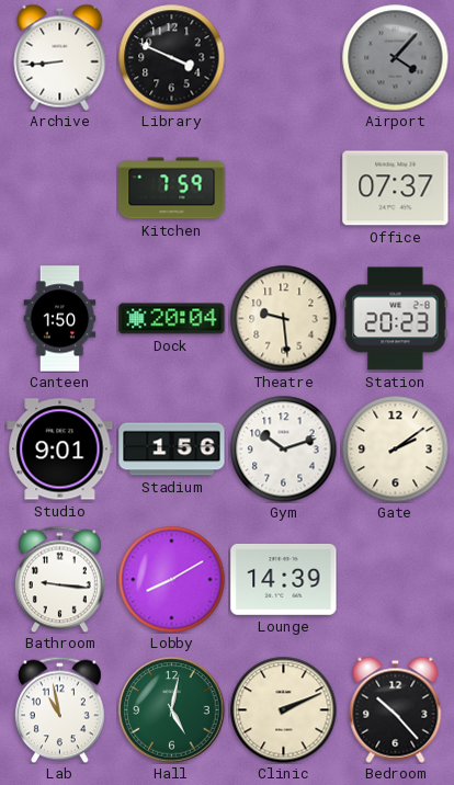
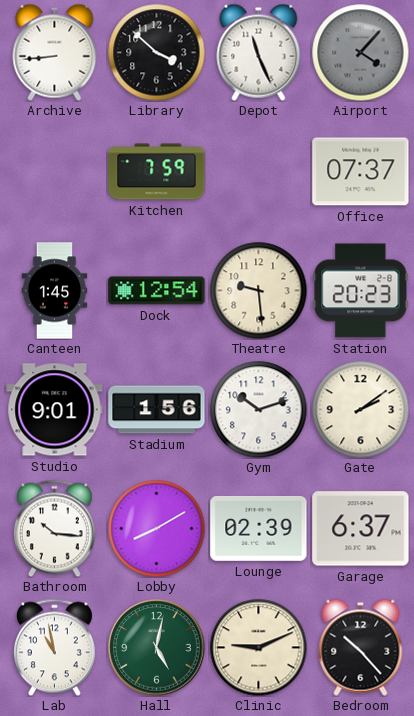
Library: 3:49 -> 3:52
Depot: none -> 11:26
Canteen: 1:50 -> 1:45
Dock: 20:04 -> 12:54
Bathroom: 9:16 -> 10:16
Lounge: 14:39 -> 02:39
Garage: none -> 6:37
Clinic: 2:11 -> 9:11
